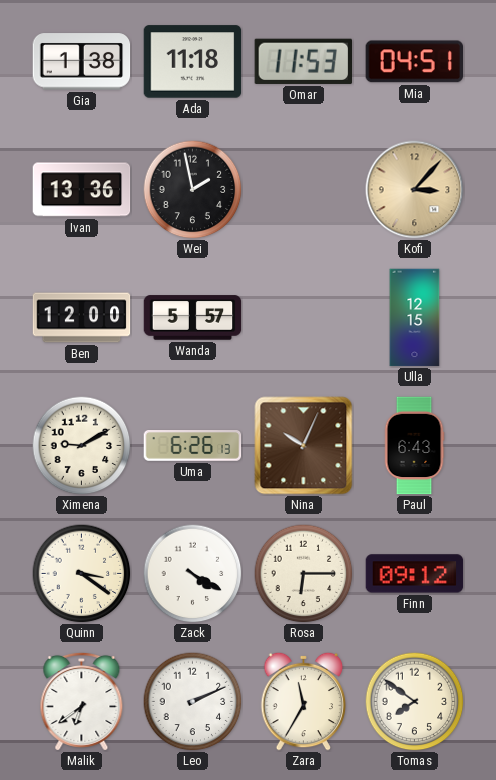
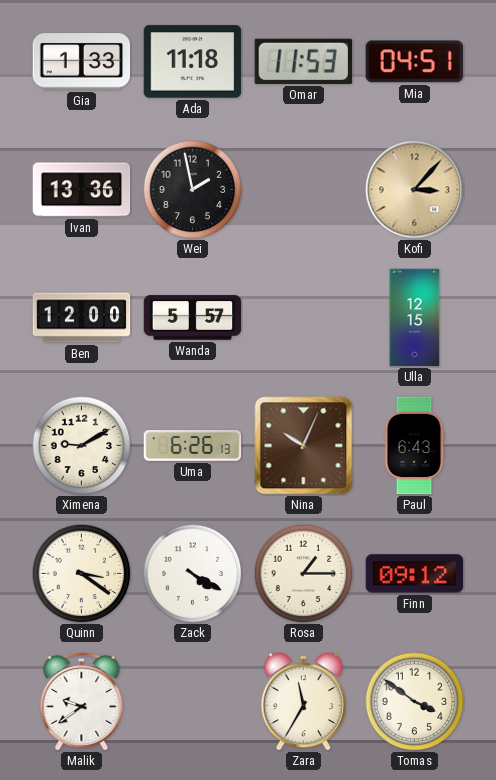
Gia: 1:38 -> 1:33
Rosa: 6:15 -> 1:15
Malik: 6:39 -> 9:39
Leo: 2:11 -> none
Tomas: 7:51 -> 3:51
